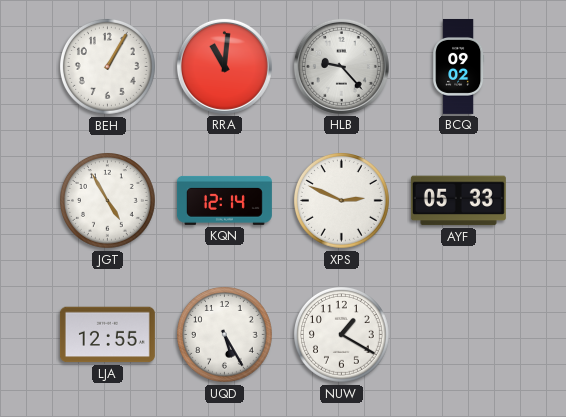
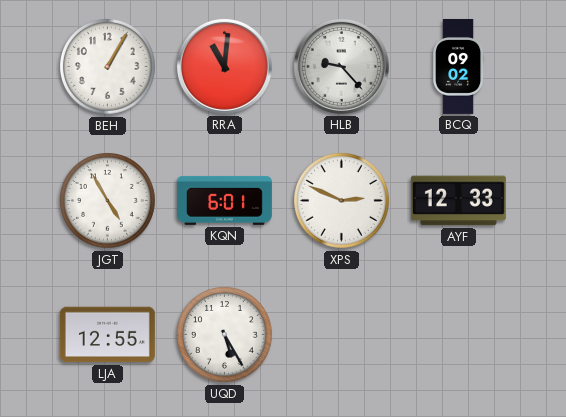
KQN: 12:14 -> 6:01
AYF: 05:33 -> 12:33
NUW: 1:20 -> none
